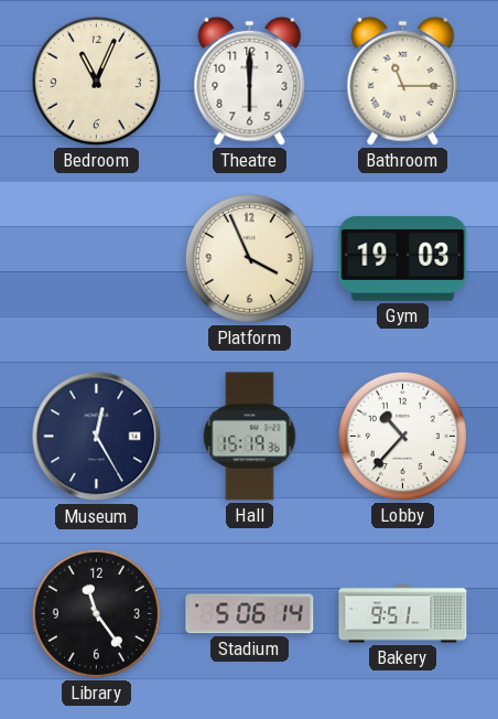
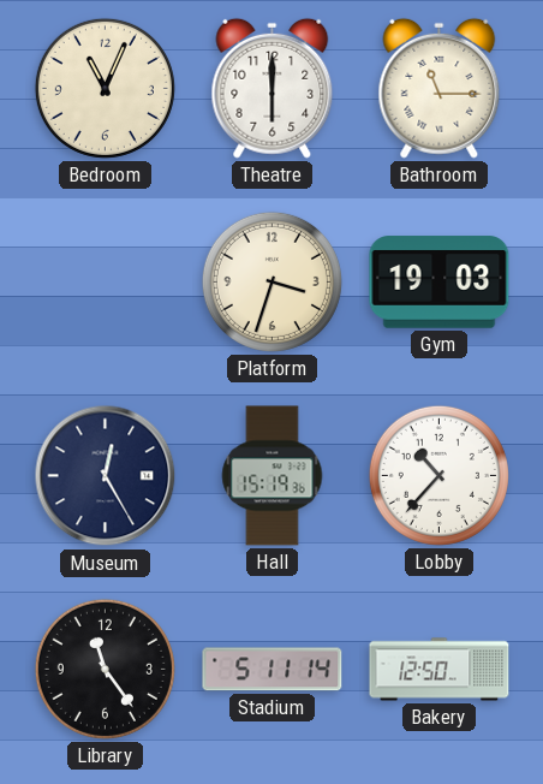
Platform: 3:56 -> 3:33
Stadium: 5:06 -> 5:11
Bakery: 9:51 -> 12:50
